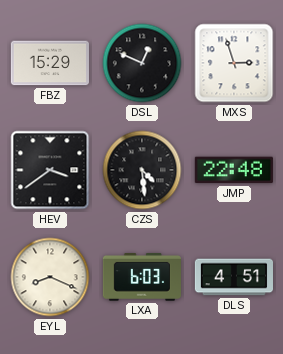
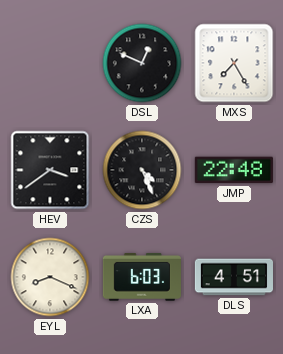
FBZ: 15:29 -> none
MXS: 2:57 -> 7:25
CZS: 4:29 -> 4:26
